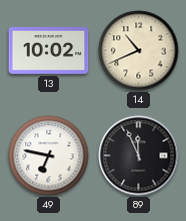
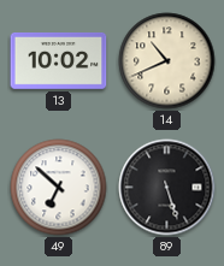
49: 6:47 -> 6:52
89: 11:56 -> 5:27
